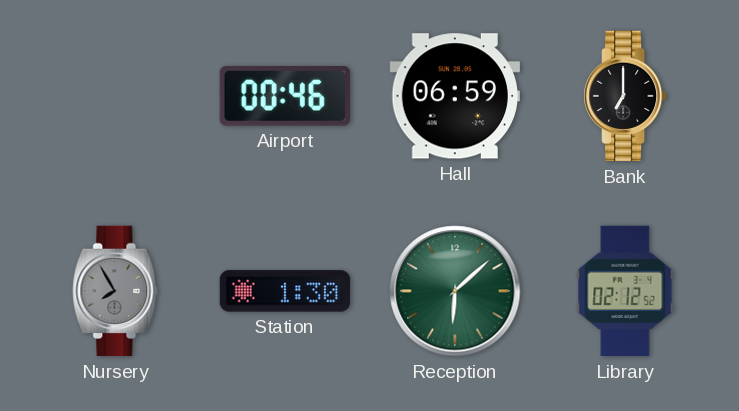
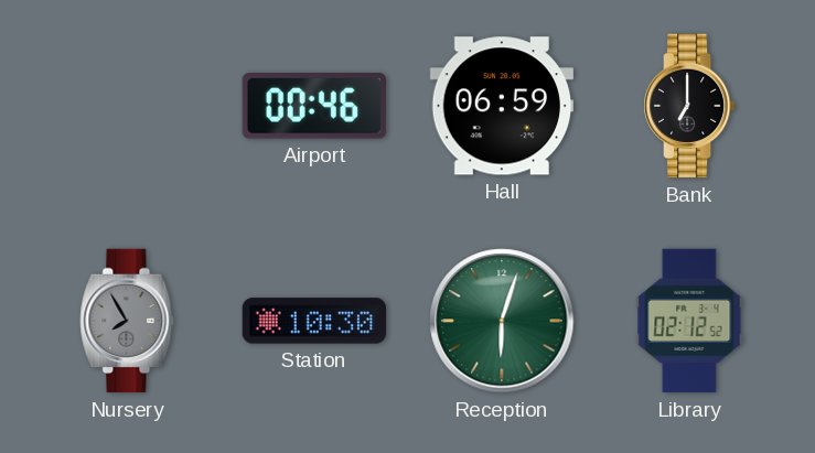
Station: 1:30 -> 10:30
Reception: 6:08 -> 6:03
